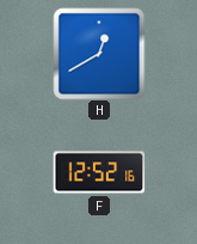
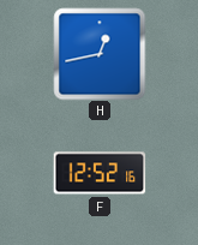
H: 12:40 -> 12:43
